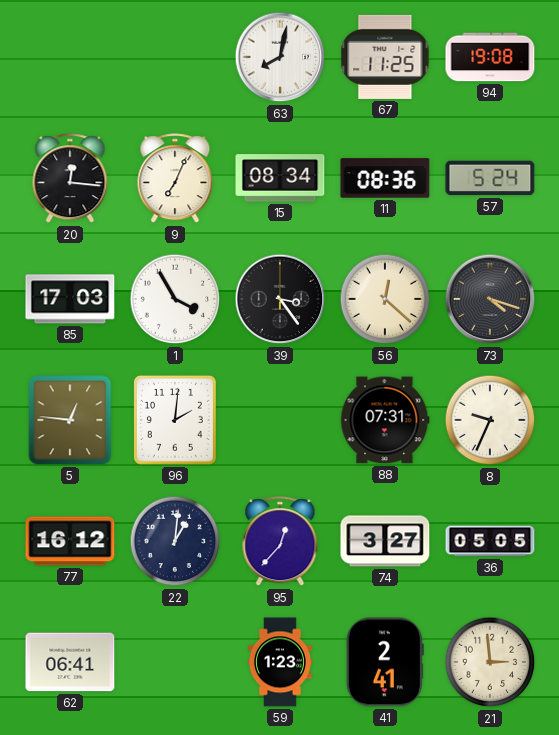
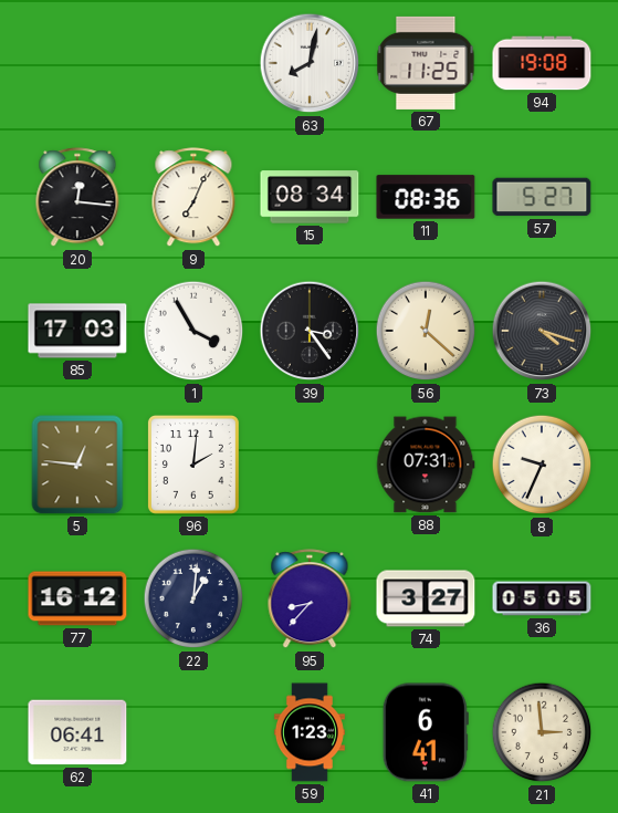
57: 5:24 -> 5:27
95: 12:37 -> 8:37
41: 2:41 -> 6:41
